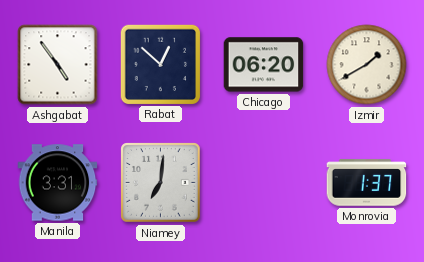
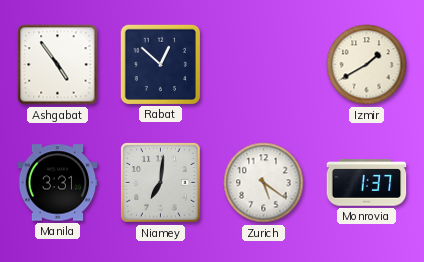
Chicago: 06:20 -> none
Zurich: none -> 5:21
